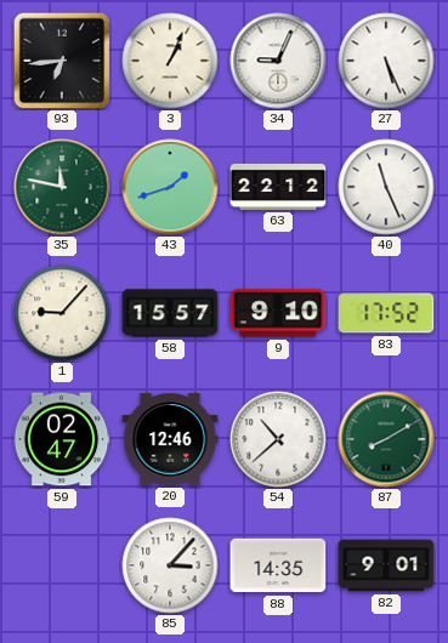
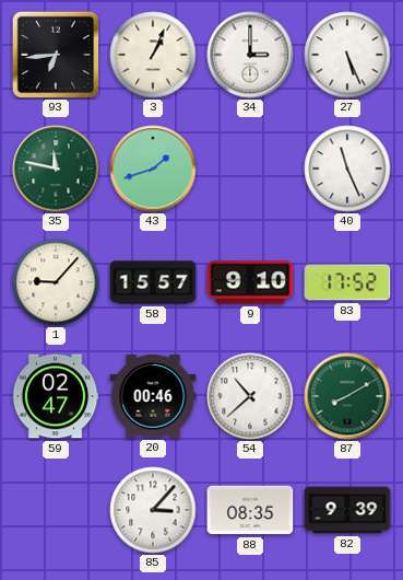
34: 9:04 -> 3:00
63: 22:12 -> none
20: 12:46 -> 00:46
88: 14:35 -> 08:35
82: 9:01 -> 9:39
